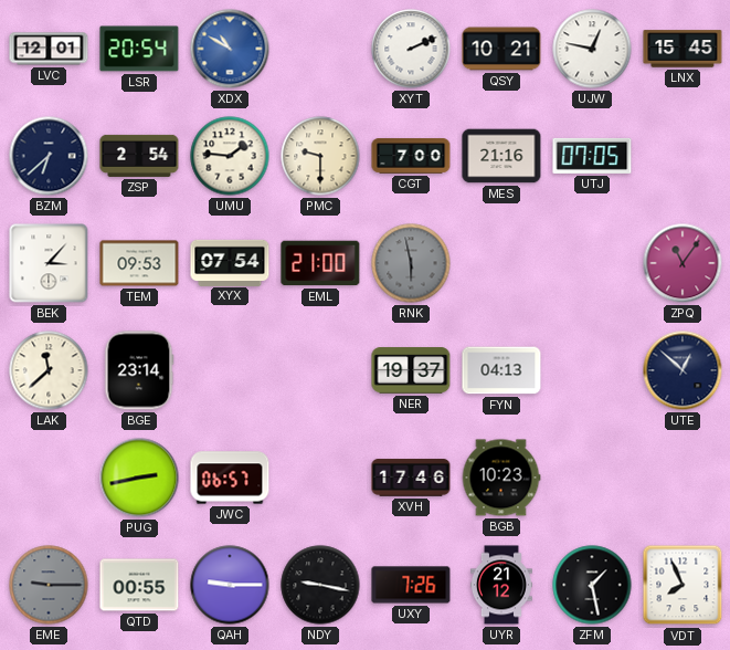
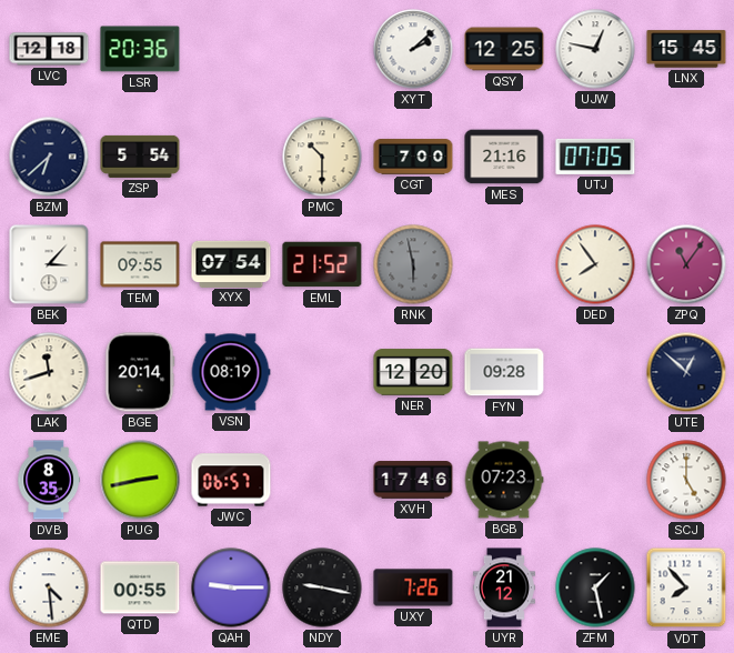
LVC: 12:01 -> 12:18
LSR: 20:54 -> 20:36
XDX: 10:50 -> none
XYT: 2:11 -> 2:08
QSY: 10:21 -> 12:25
ZSP: 2:54 -> 5:54
UMU: 1:46 -> none
PMC: 9:30 -> 10:30
TEM: 09:53 -> 09:55
EML: 21:00 -> 21:52
DED: none -> 7:54
LAK: 11:38 -> 11:42
BGE: 23:14 -> 20:14
VSN: none -> 08:19
NER: 19:37 -> 12:20
FYN: 04:13 -> 09:28
DVB: none -> 8:35
BGB: 10:23 -> 07:23
SCJ: none -> 5:00
EME: 9:15 -> 4:29
EME dial: grey -> white
VDT: 7:56 -> 7:53
